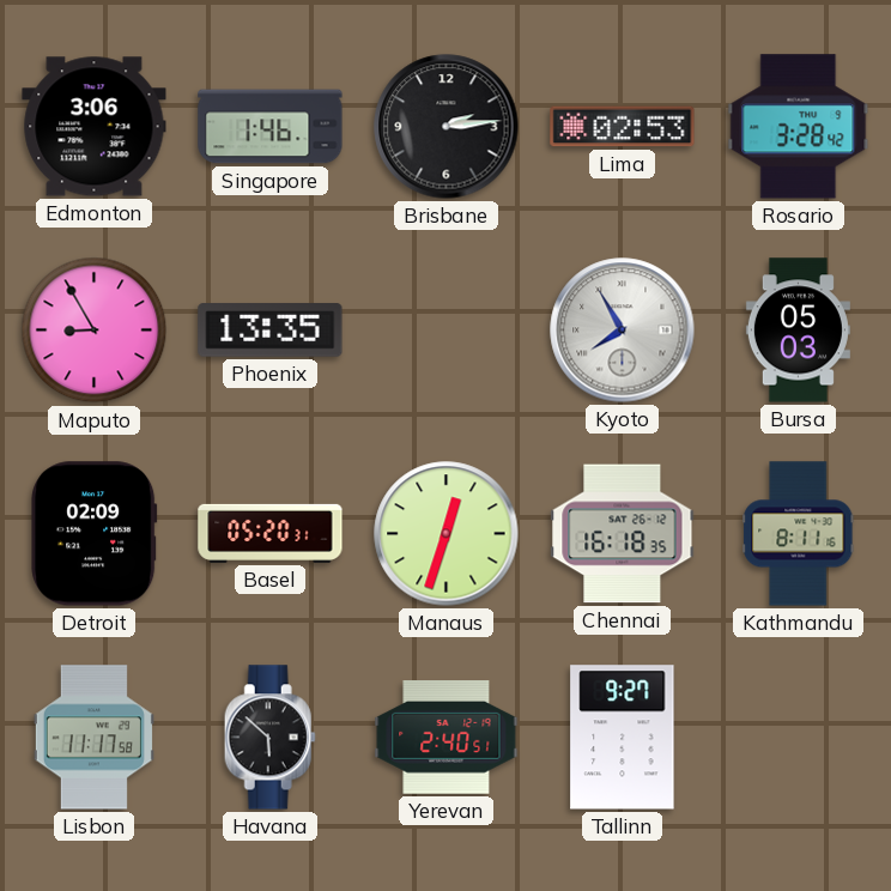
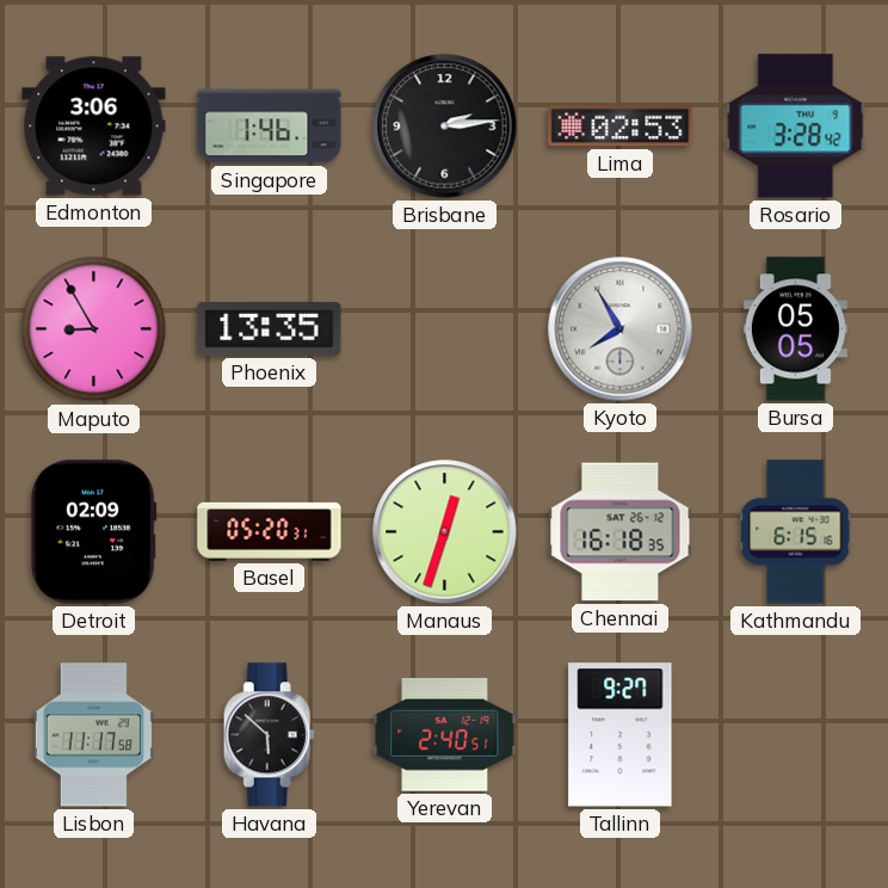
Bursa: 05:03 -> 05:05
Kathmandu: 8:11 -> 6:15
